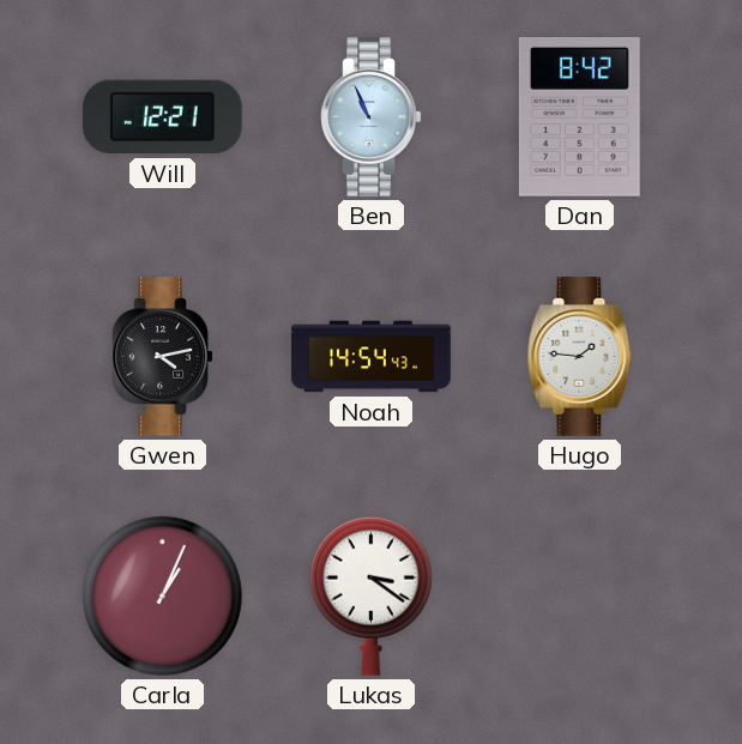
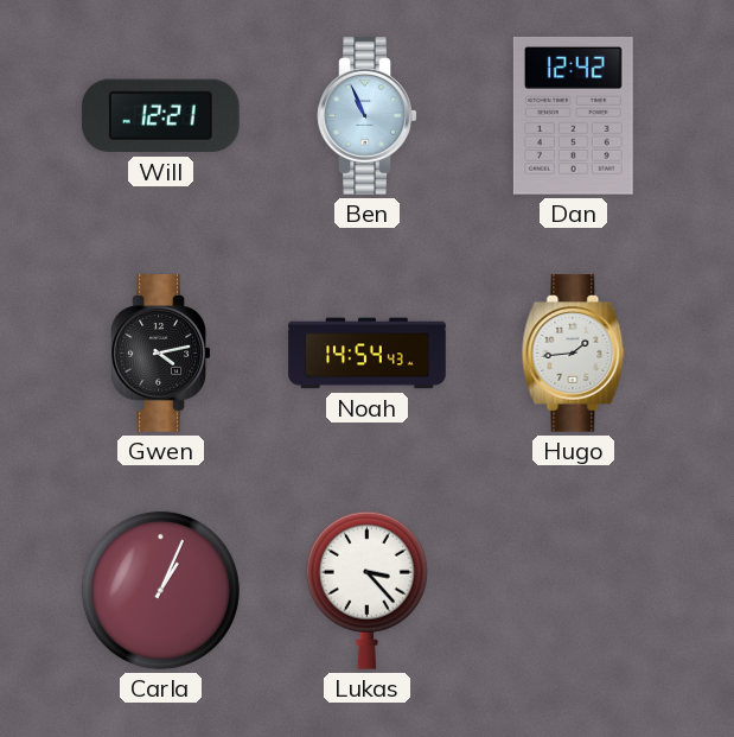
Dan: 8:42 -> 12:42
Hugo: 1:46 -> 1:44
Lukas: 3:21 -> 3:23
